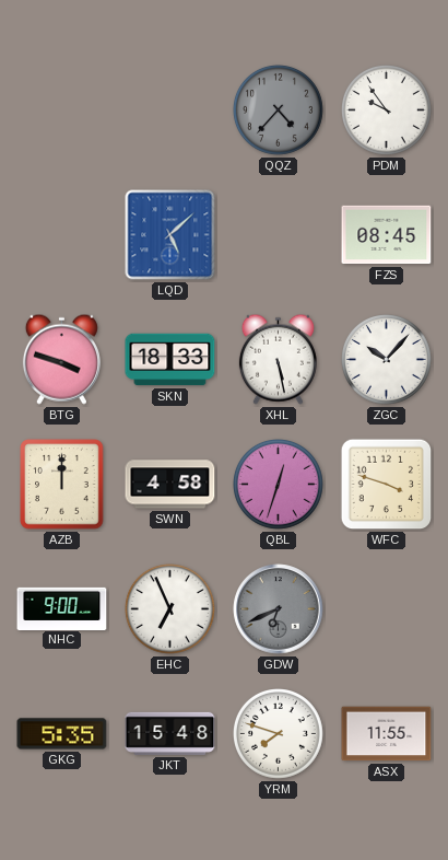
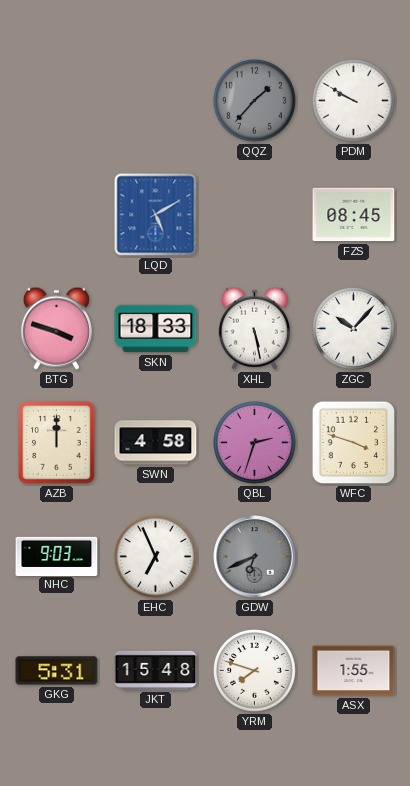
QQZ: 4:37 -> 1:37
PDM: 9:54 -> 9:50
LQD: 5:08 -> 5:10
QBL: 12:33 -> 2:33
NHC: 9:00 -> 9:03
GKG: 5:35 -> 5:31
ASX: 11:55 -> 1:55
